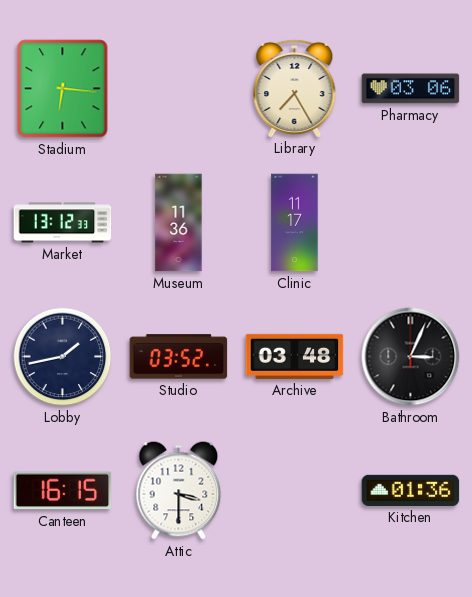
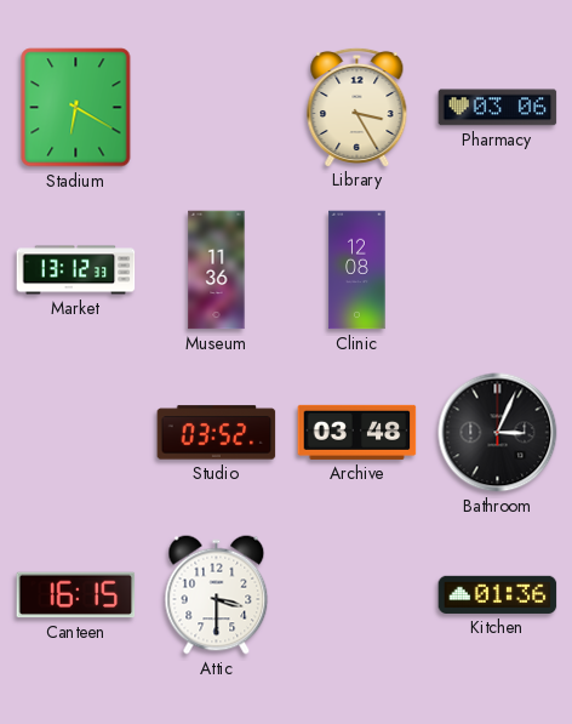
Stadium: 6:16 -> 6:20
Library: 7:25 -> 3:25
Clinic: 11:17 -> 12:08
Lobby: 1:43 -> none
